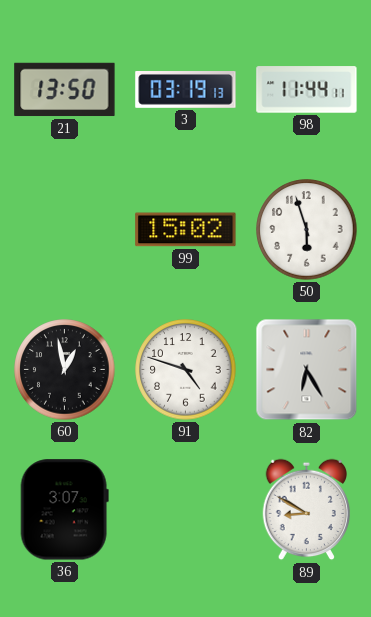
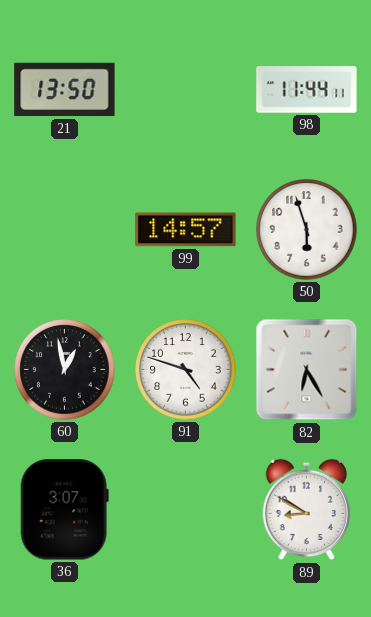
3: 03:19 -> none
99: 15:02 -> 14:57
